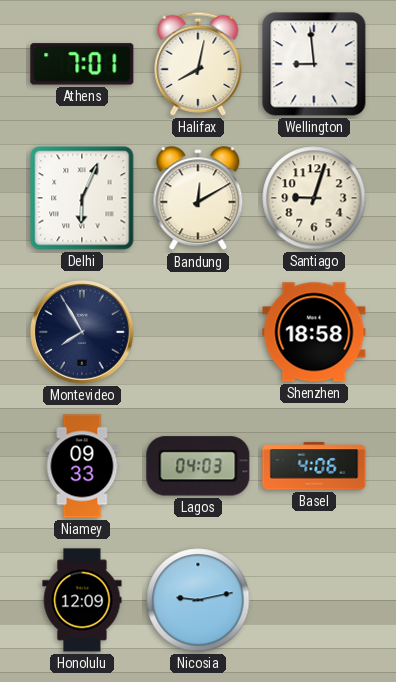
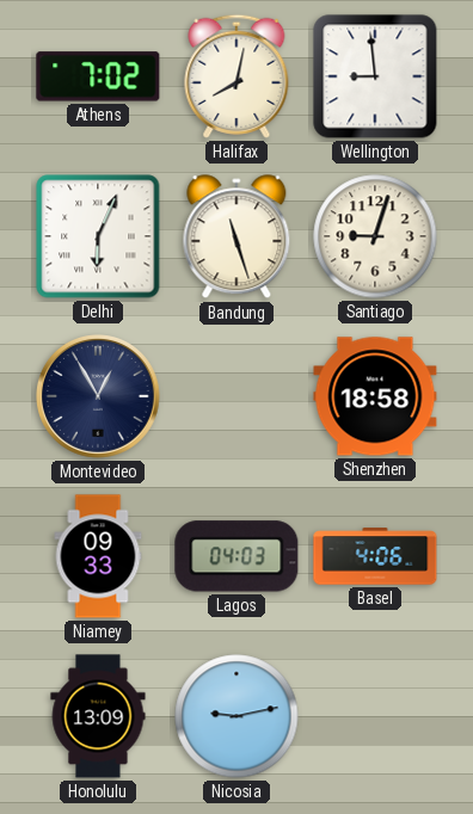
Athens: 7:01 -> 7:02
Bandung: 12:10 -> 11:27
Montevideo: 7:55 -> 12:55
Honolulu: 12:09 -> 13:09
